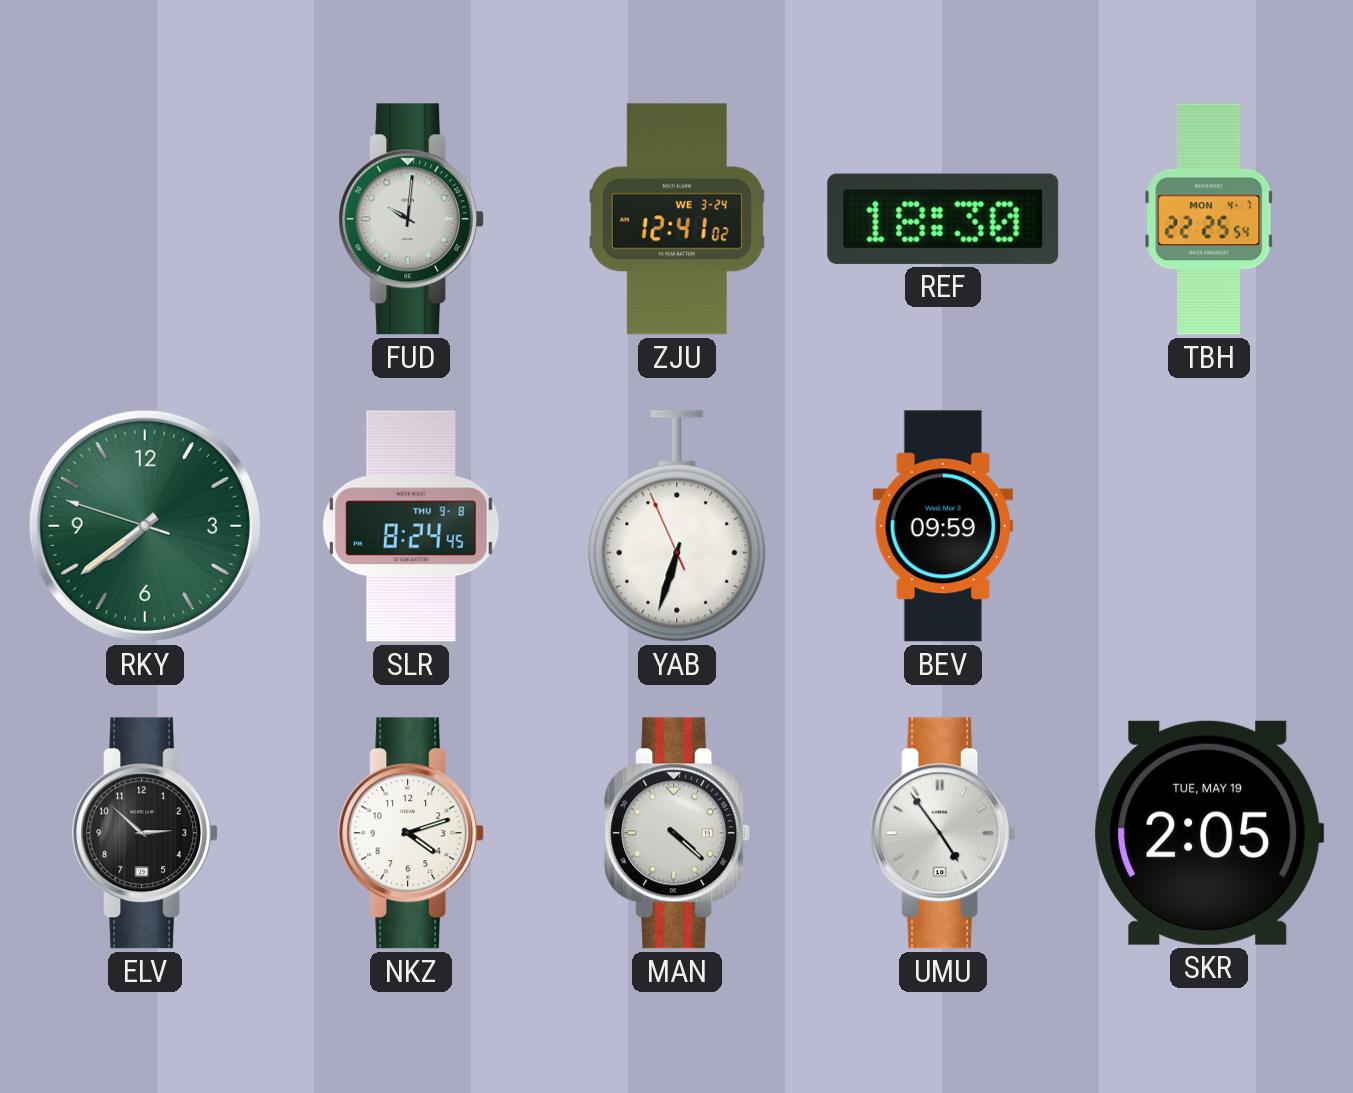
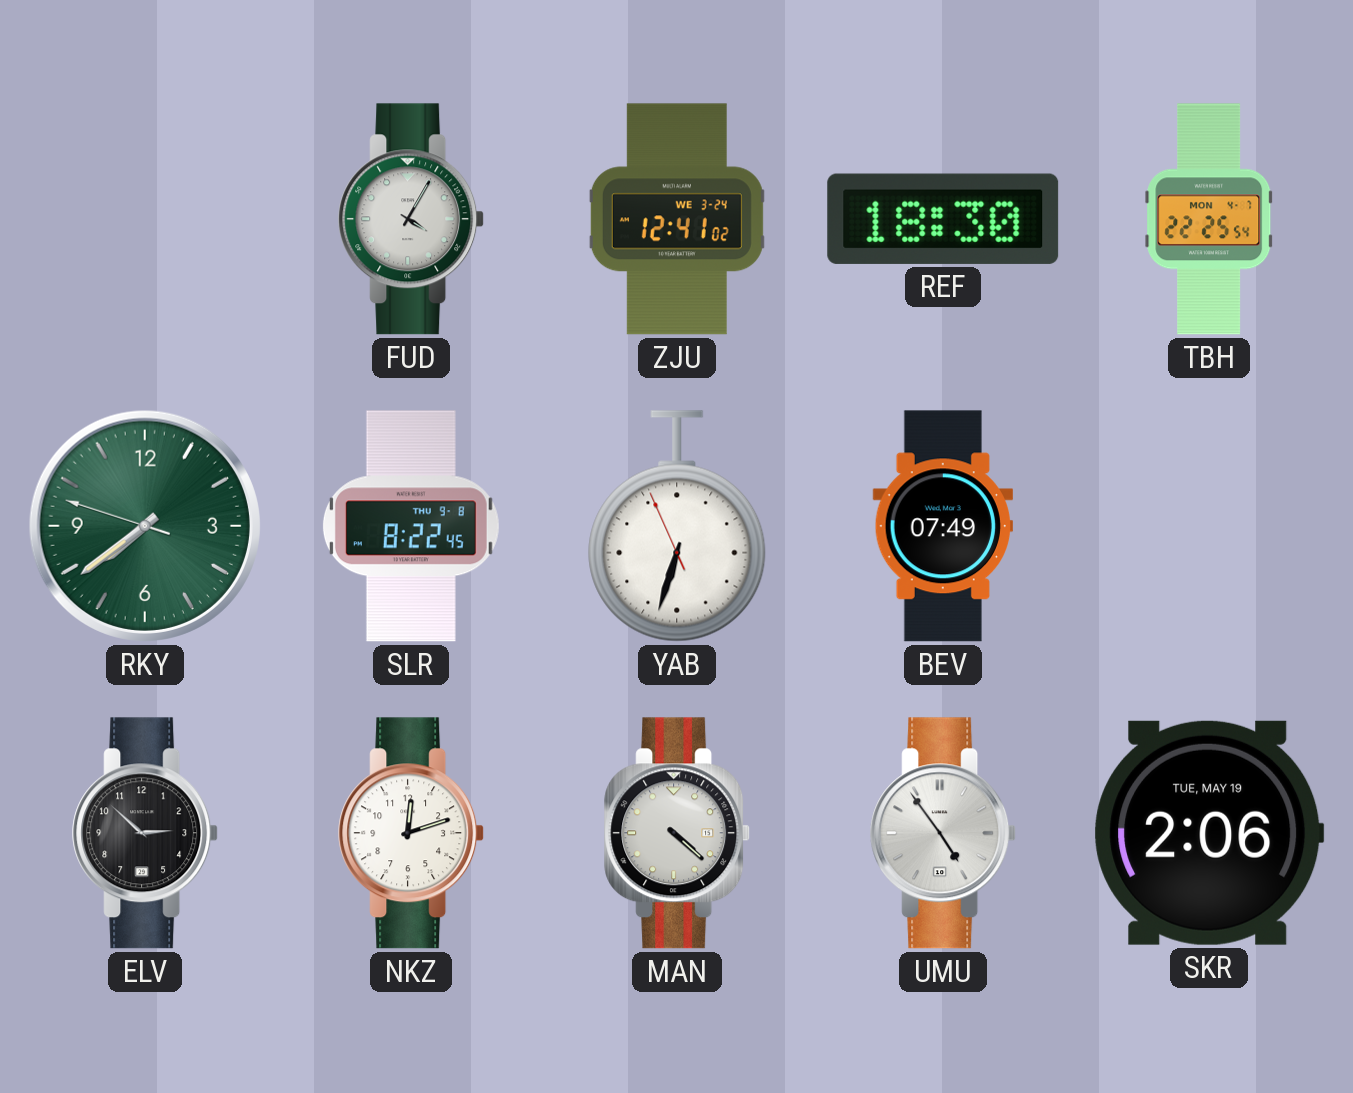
FUD: 10:01 -> 4:05
SLR: 8:24 -> 8:22
BEV: 09:59 -> 07:49
NKZ: 4:12 -> 12:12
SKR: 2:05 -> 2:06
